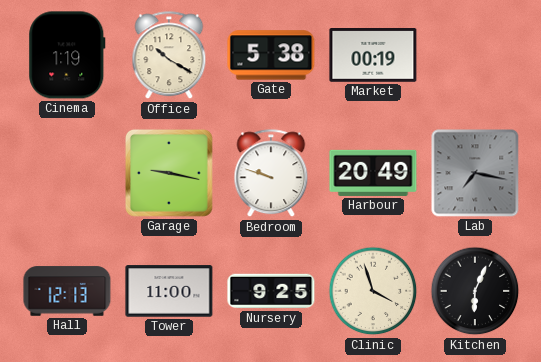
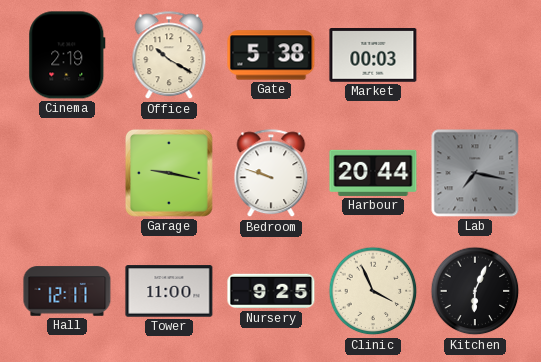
Cinema: 1:19 -> 2:19
Market: 00:19 -> 00:03
Harbour: 20:49 -> 20:44
Hall: 12:13 -> 12:11
Clinic: 3:57 -> 3:56
